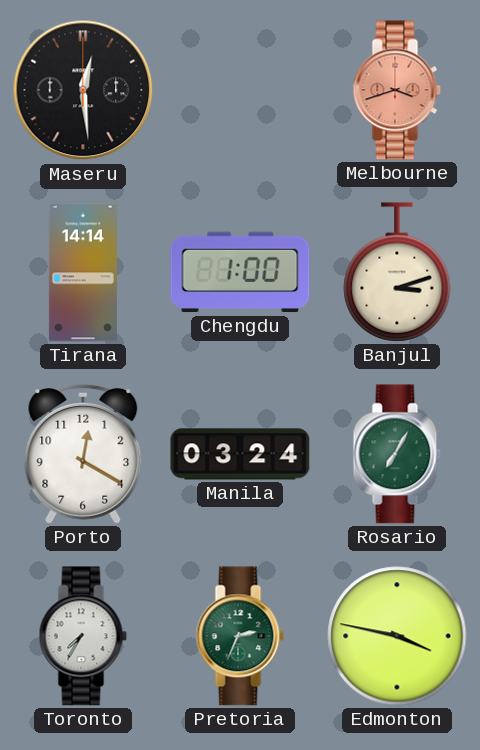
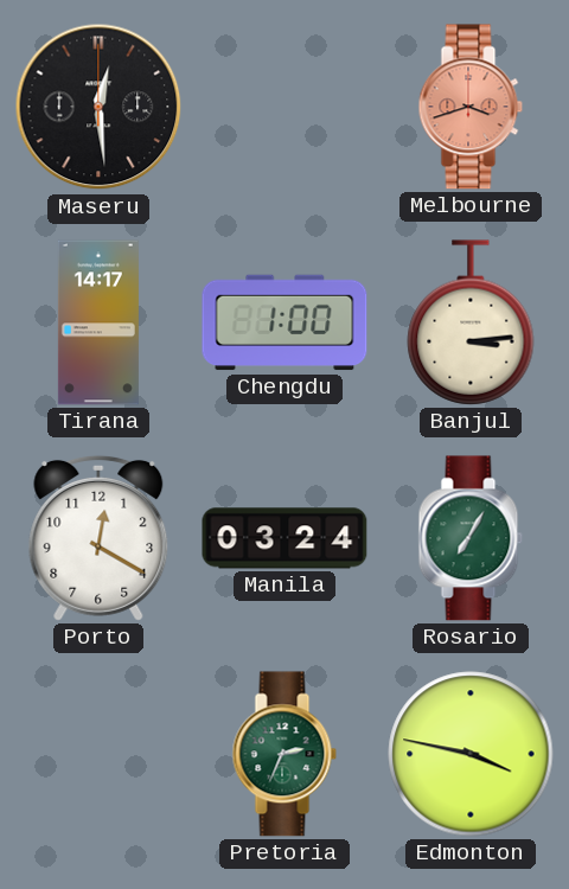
Tirana: 14:14 -> 14:17
Banjul: 3:12 -> 3:14
Toronto: 7:35 -> none
